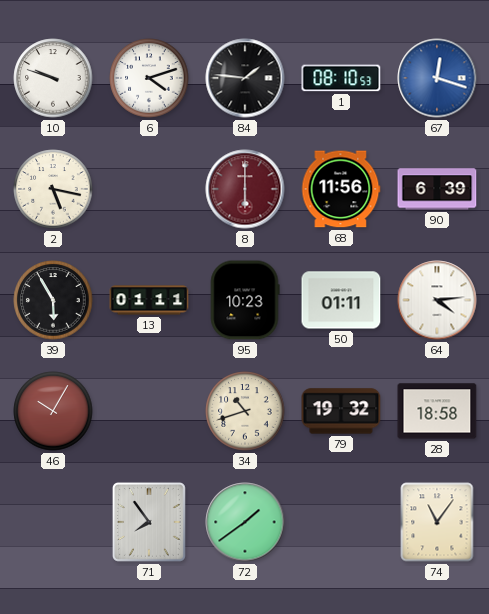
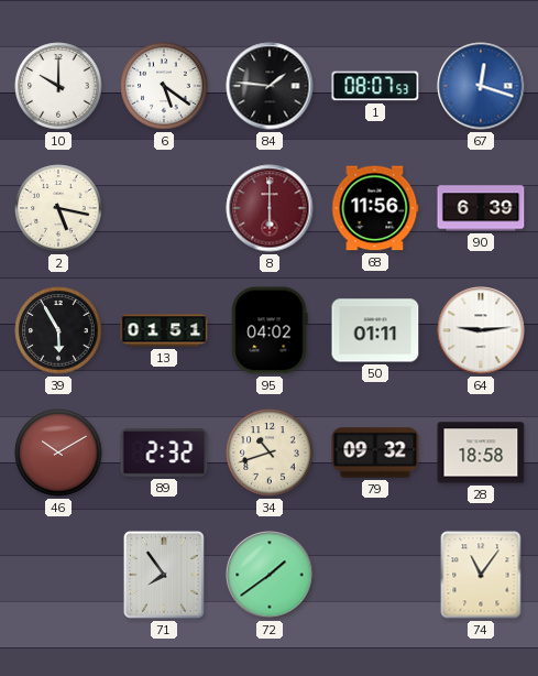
10: 9:48 -> 10:00
6: 4:12 -> 5:21
1: 08:10 -> 08:07
13: 01:11 -> 01:51
95: 10:23 -> 04:02
64: 4:14 -> 9:14
46: 10:05 -> 10:10
89: none -> 2:32
79: 19:32 -> 09:32
